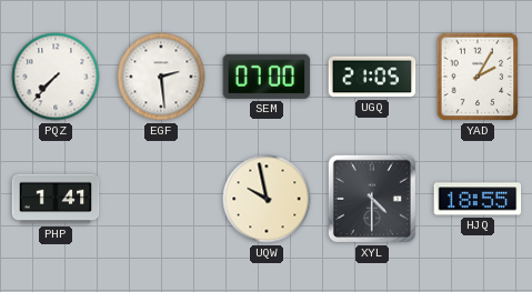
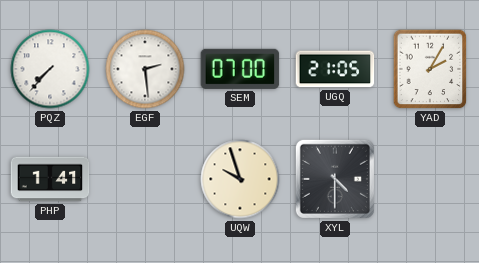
UQW: 9:58 -> 9:57
HJQ: 18:55 -> none
